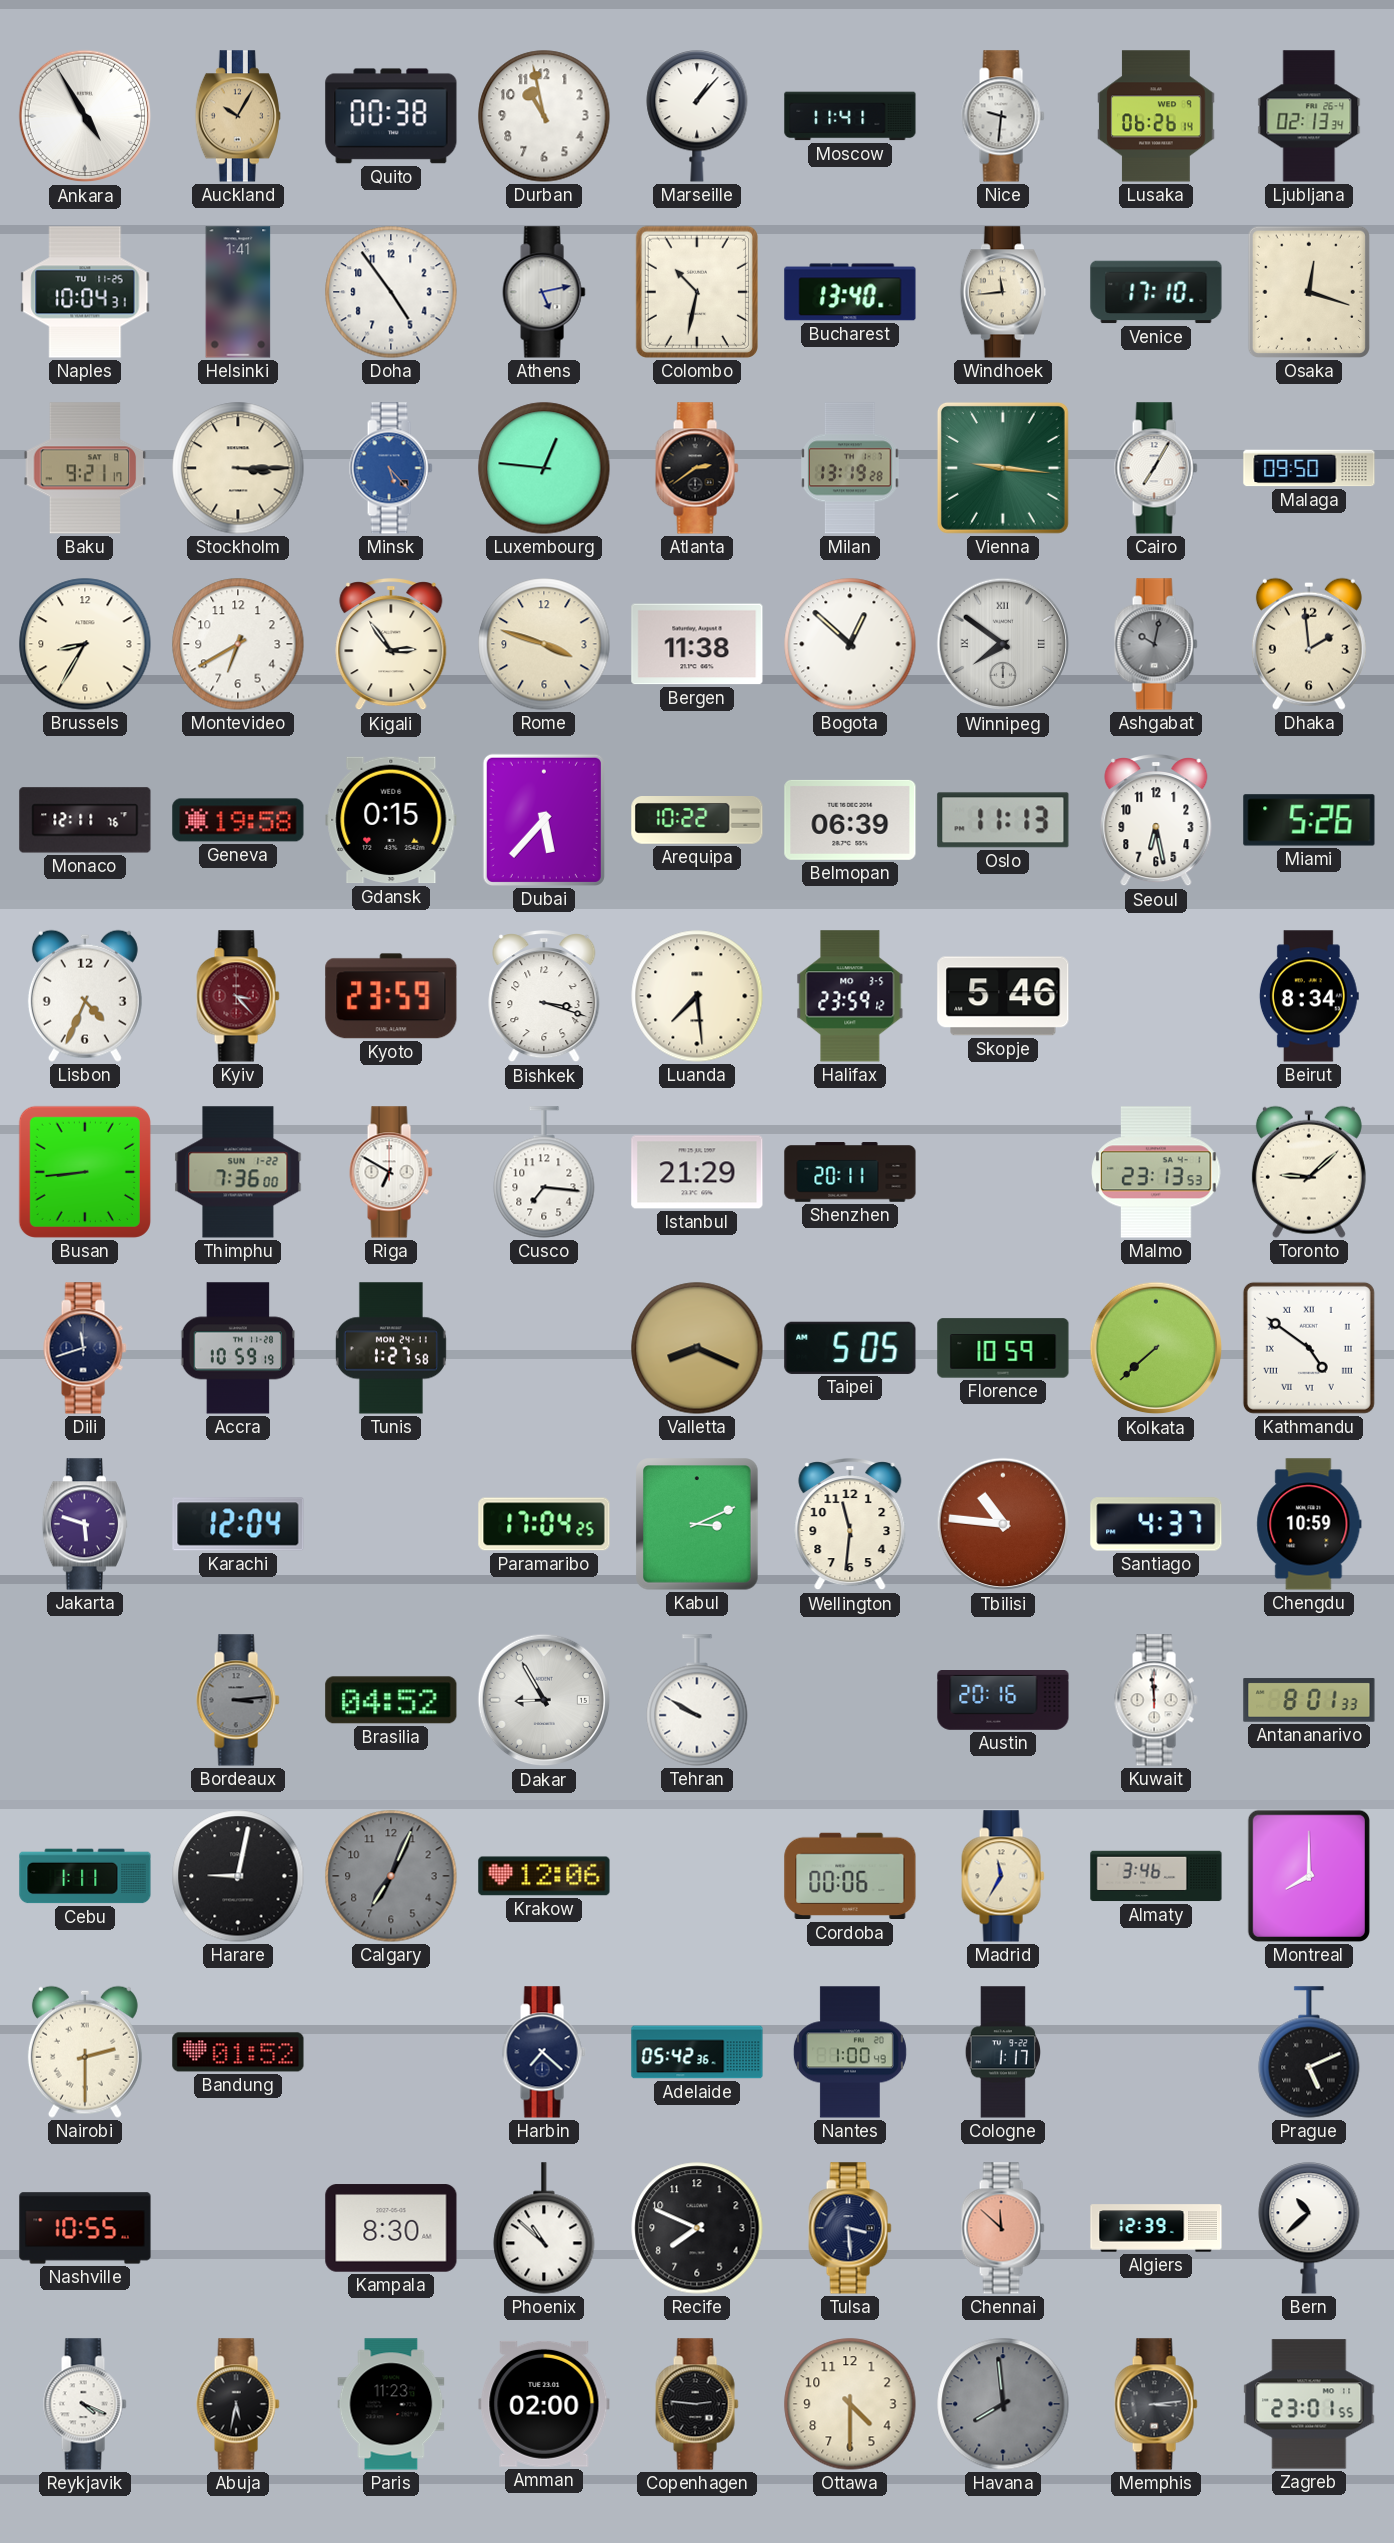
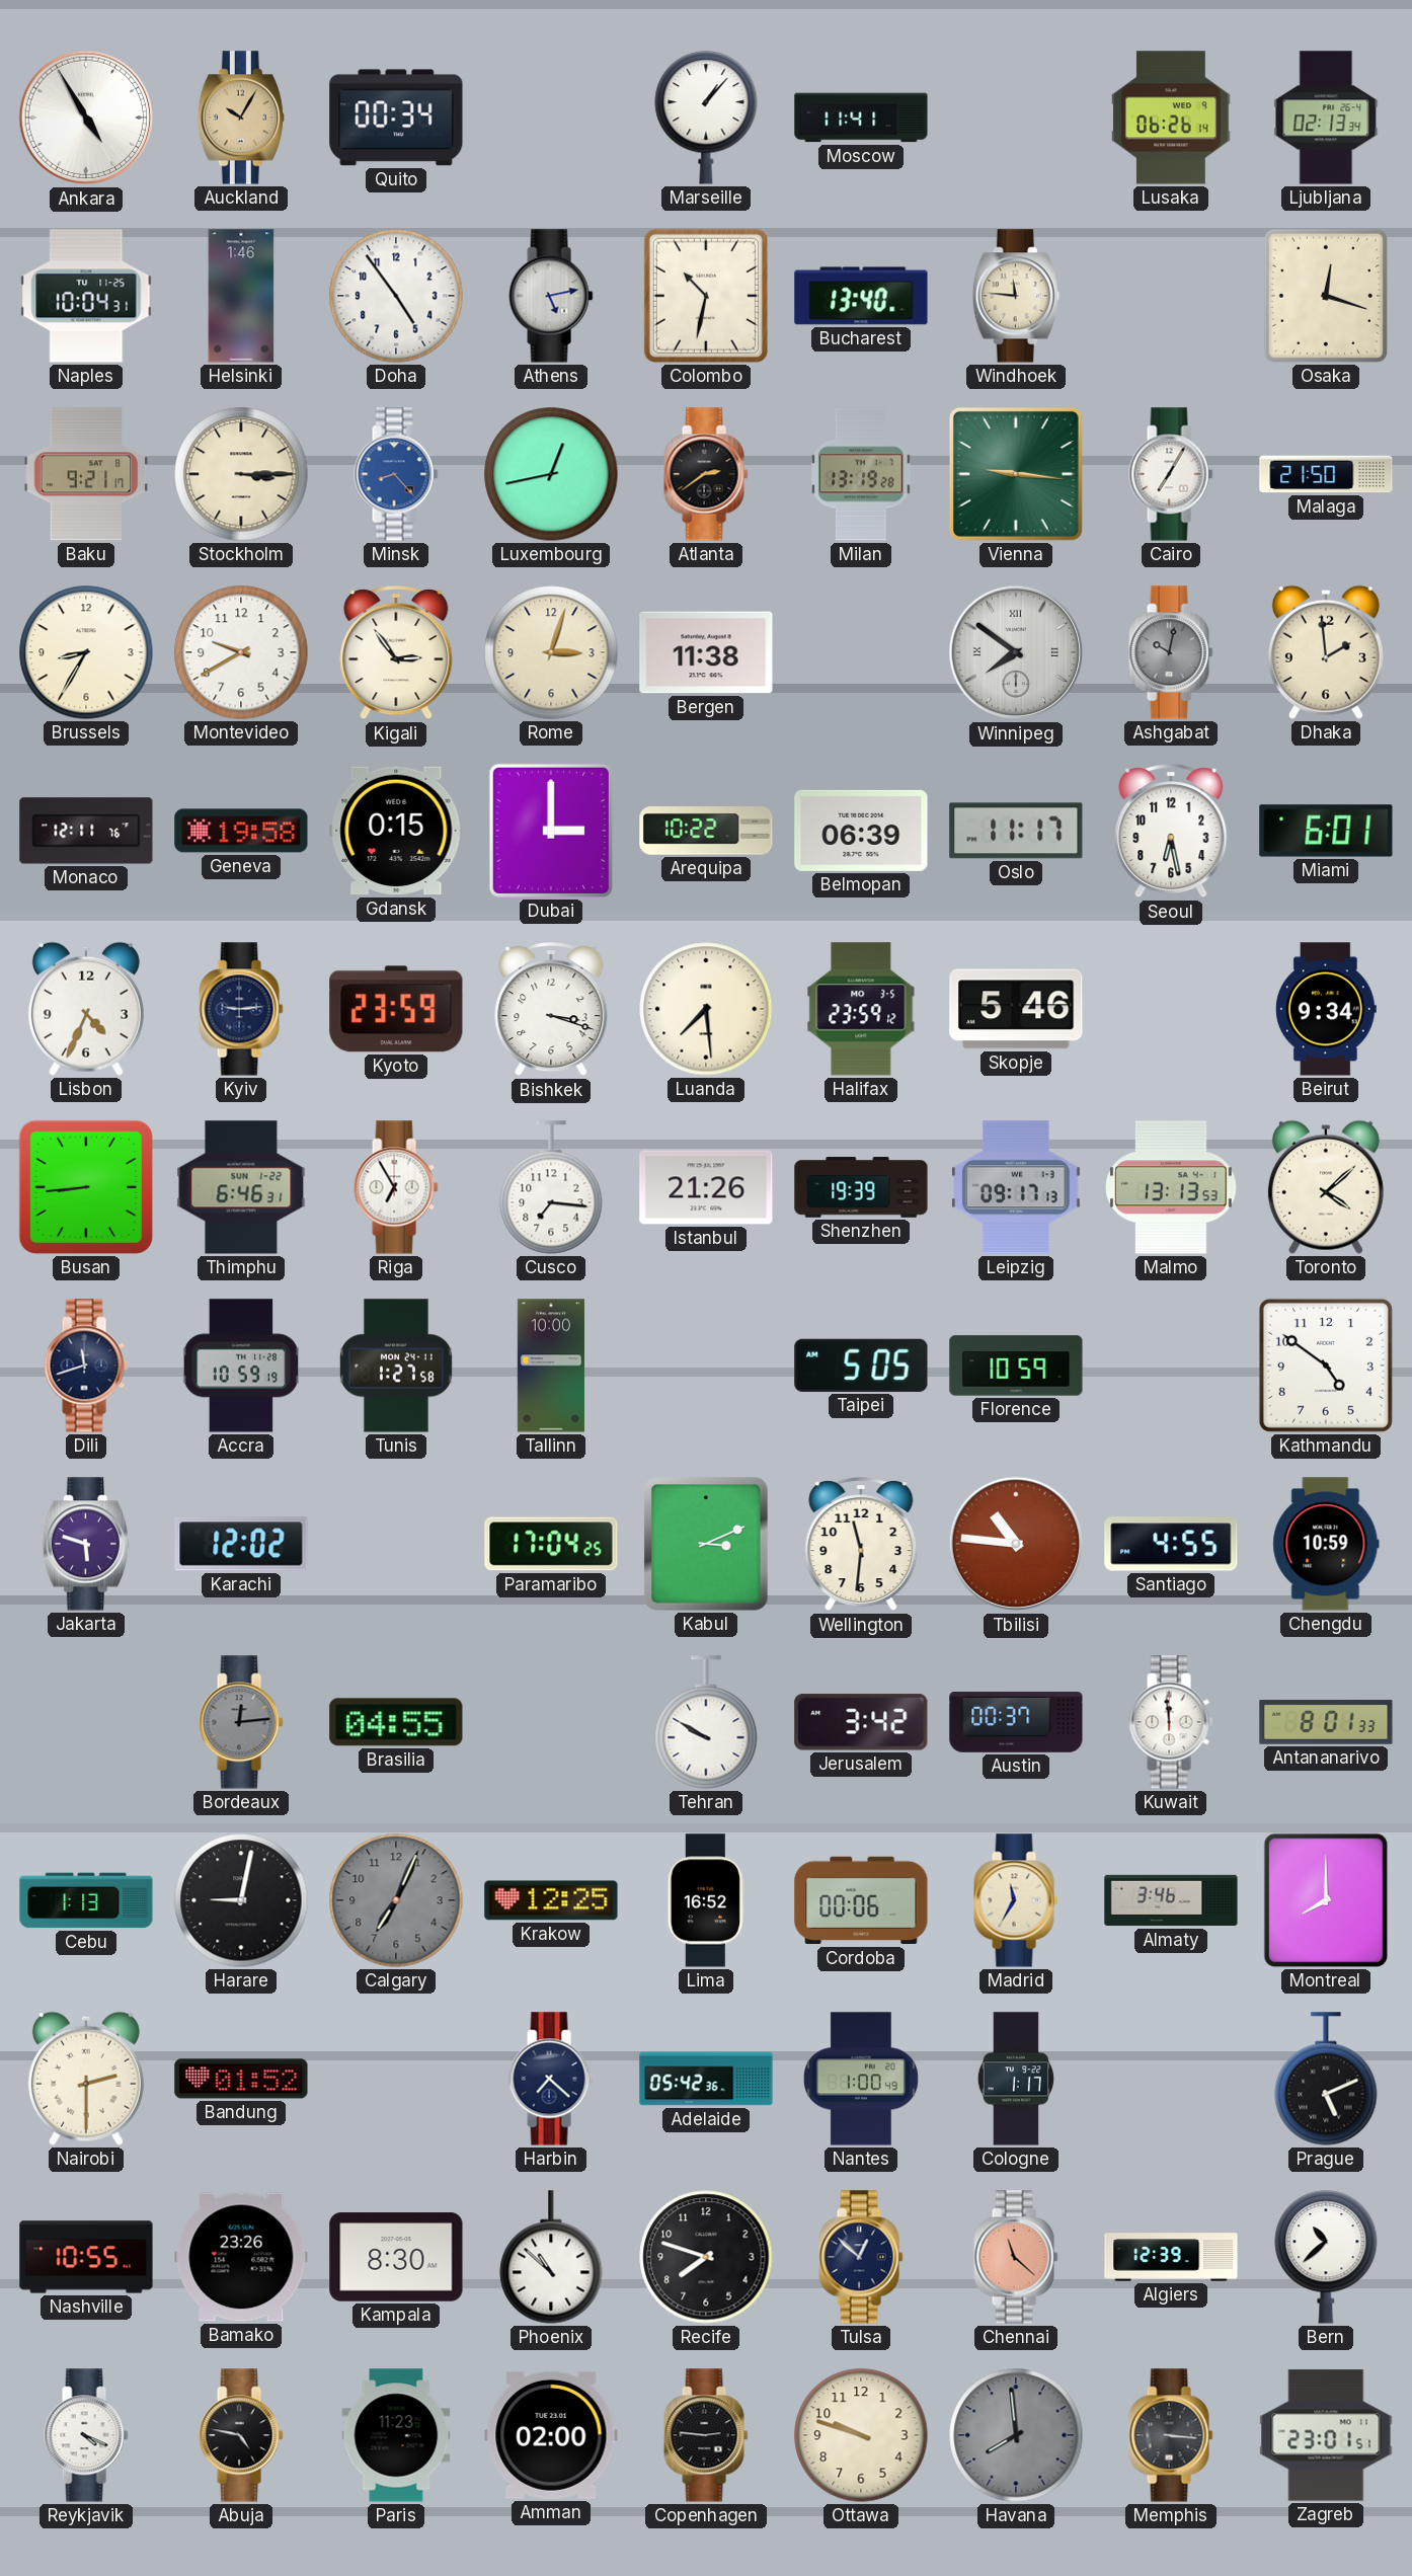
Quito: 00:38 -> 00:34
Durban: 10:58 -> none
Nice: 9:31 -> none
Helsinki: 1:41 -> 1:46
Windhoek: 11:44 -> 11:46
Venice: 17:10 -> none
Minsk: 5:23 -> 8:23
Luxembourg: 12:46 -> 12:43
Malaga: 09:50 -> 21:50
Montevideo: 6:40 -> 9:40
Rome: 3:48 -> 3:03
Bogota: 12:52 -> none
Dubai: 5:37 -> 3:00
Oslo: 11:13 -> 11:17
Miami: 5:26 -> 6:01
Kyiv: 3:23 -> 9:14
Kyiv dial: burgundy -> navy
Beirut: 8:34 -> 9:34
Thimphu: 7:36 -> 6:46
Riga: 6:50 -> 6:55
Istanbul: 21:29 -> 21:26
Shenzhen: 20:11 -> 19:39
Leipzig: none -> 09:17
Malmo: 23:13 -> 13:13
Toronto: 9:08 -> 4:08
Tallinn: none -> 10:00
Valletta: 8:19 -> none
Kolkata: 7:38 -> none
Kathmandu numerals: Roman -> Arabic
Karachi: 12:04 -> 12:02
Santiago: 4:37 -> 4:55
Bordeaux: 3:14 -> 12:14
Brasilia: 04:52 -> 04:55
Dakar: 8:55 -> none
Jerusalem: none -> 3:42
Austin: 20:16 -> 00:37
Cebu: 1:11 -> 1:13
Krakow: 12:06 -> 12:25
Lima: none -> 16:52
Bamako: none -> 23:26
Recife: 7:49 -> 7:48
Tulsa: 3:29 -> 12:52
Chennai: 11:52 -> 11:22
Abuja: 5:32 -> 4:47
Ottawa: 4:30 -> 9:48
Memphis: 3:14 -> 3:16
Zagreb: 23:01:55 -> 23:01:51
